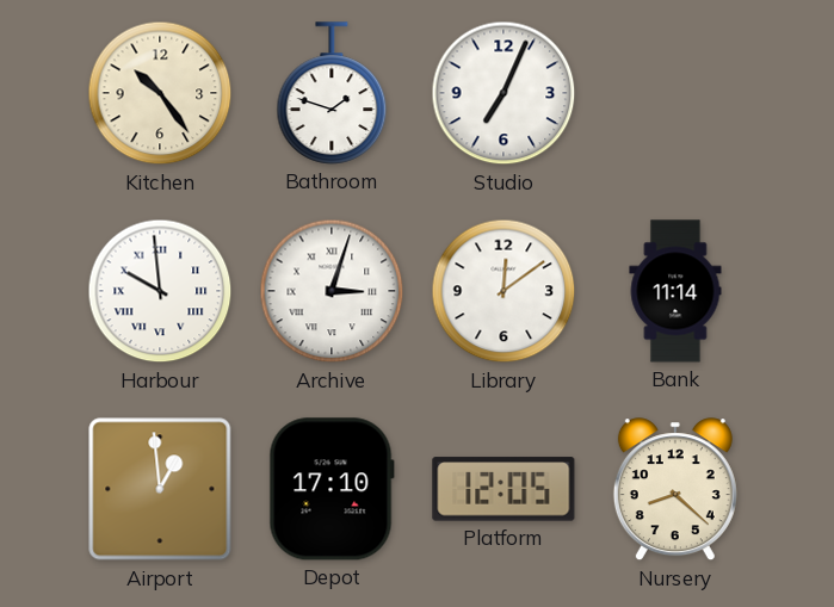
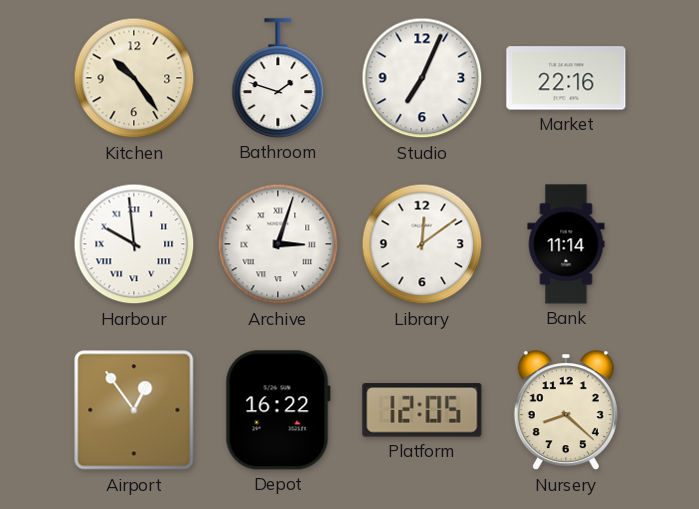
Market: none -> 22:16
Airport: 12:59 -> 12:54
Depot: 17:10 -> 16:22
